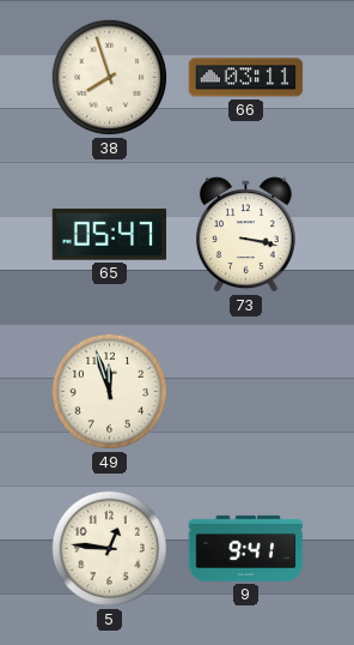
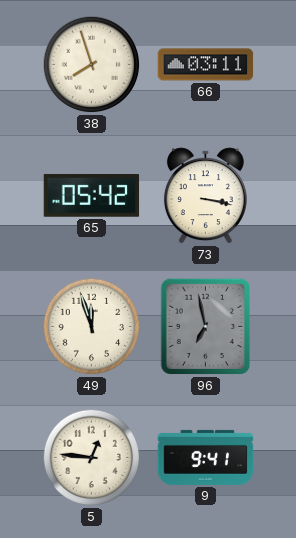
65: 05:47 -> 05:42
96: none -> 6:58
